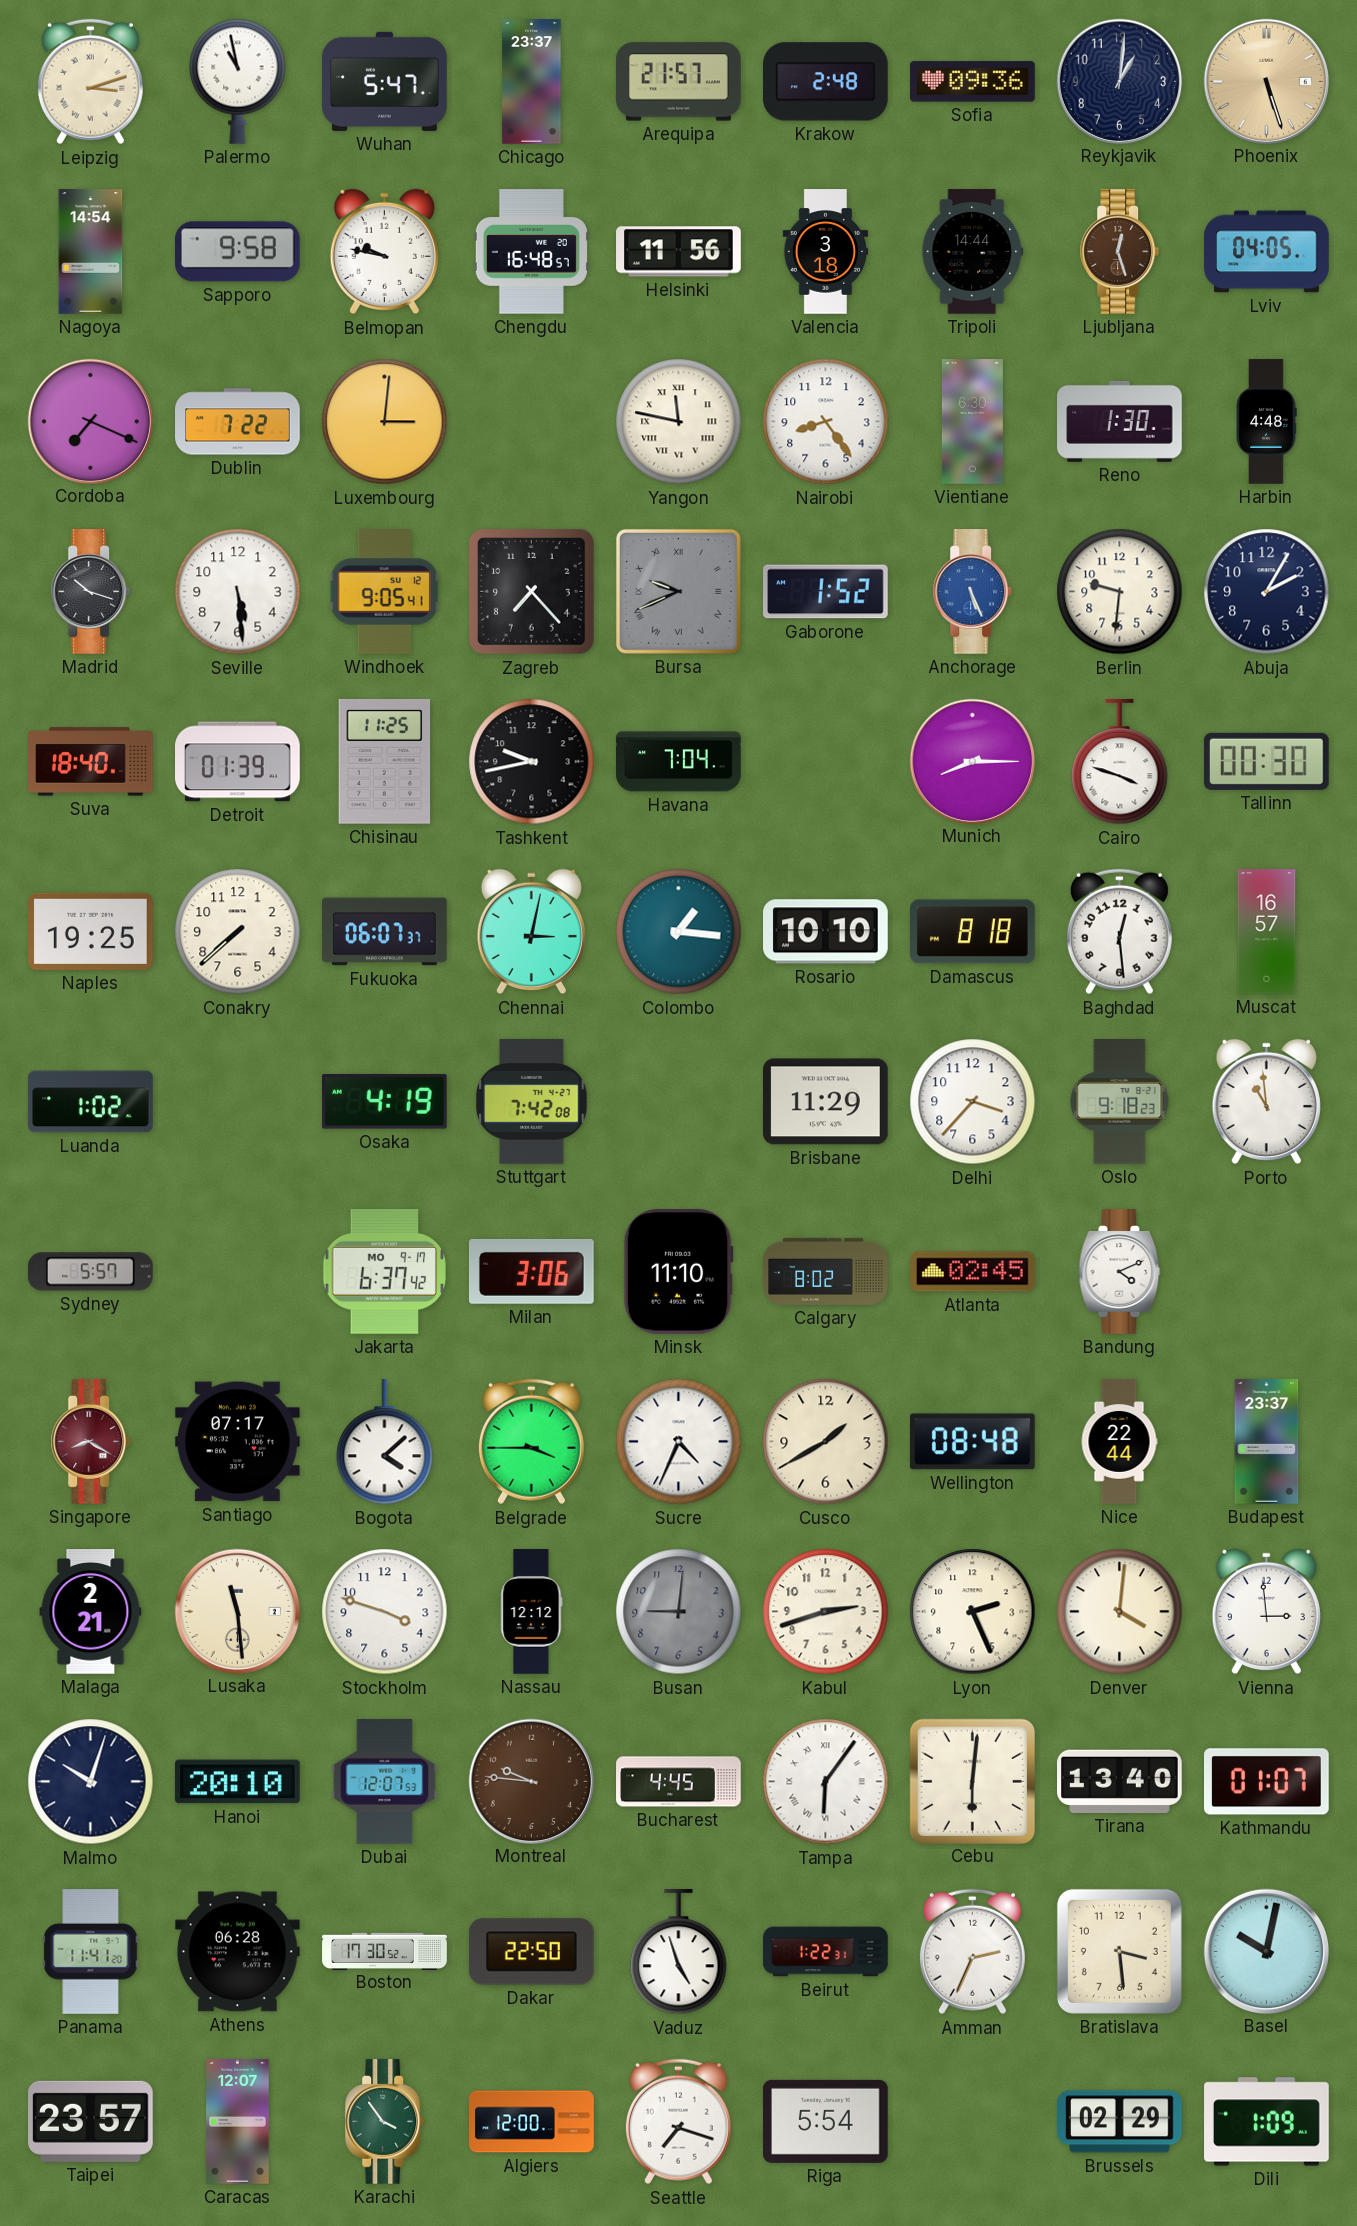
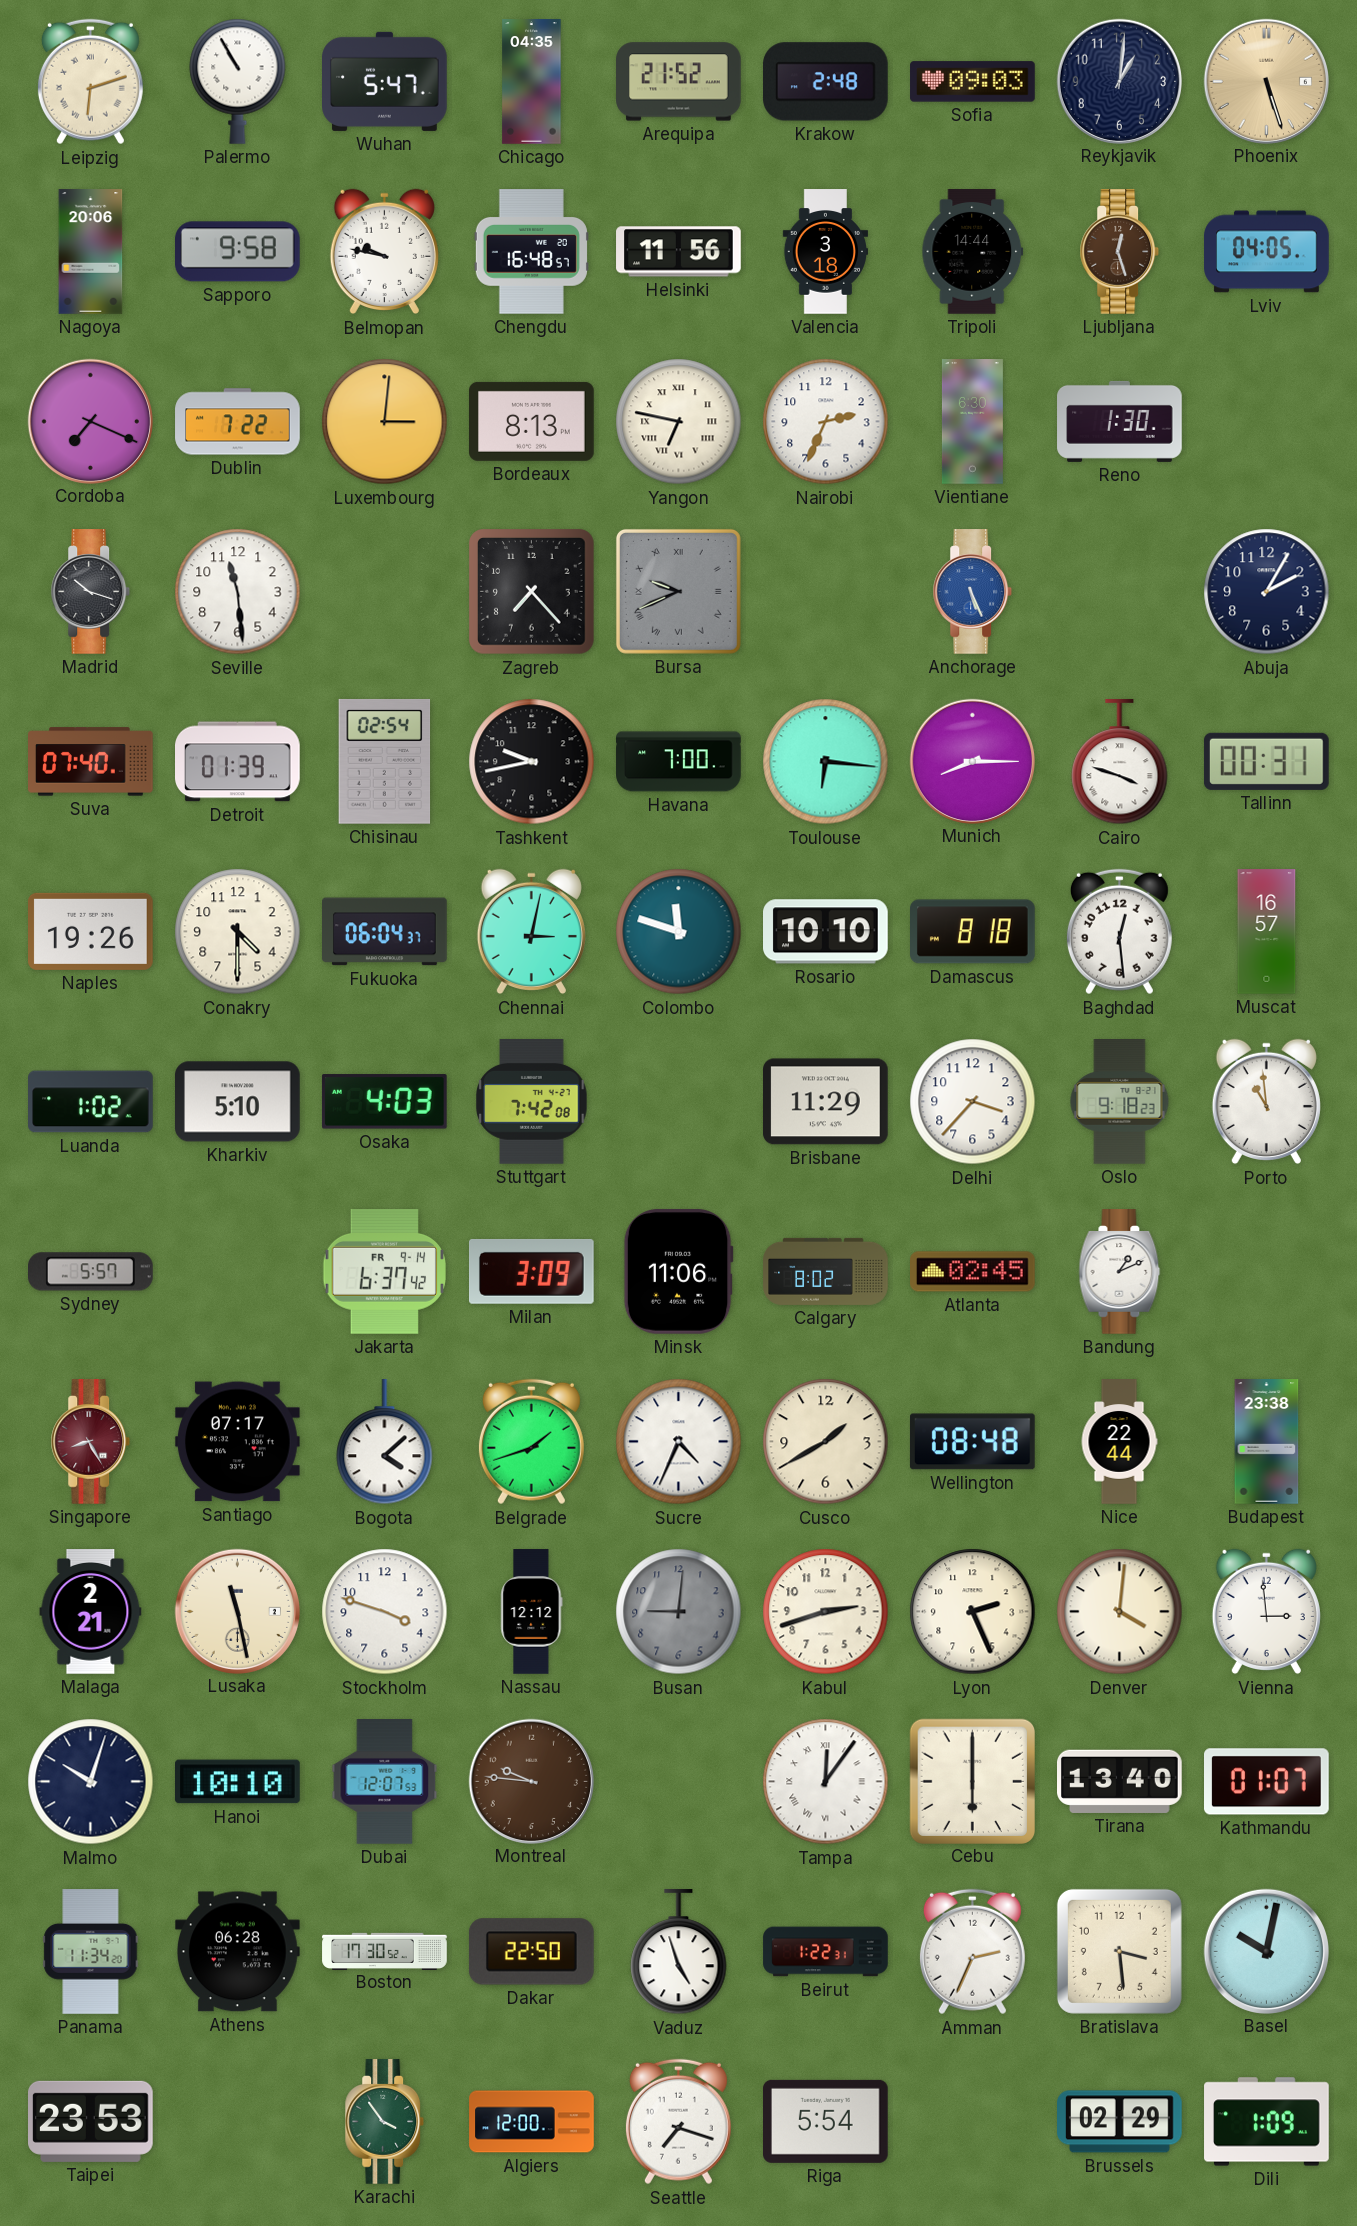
Leipzig: 3:12 -> 6:12
Palermo: 10:58 -> 10:55
Chicago: 23:37 -> 04:35
Arequipa: 21:57 -> 21:52
Sofia: 09:36 -> 09:03
Nagoya: 14:54 -> 20:06
Bordeaux: none -> 8:13
Yangon: 11:47 -> 6:47
Nairobi: 8:24 -> 2:34
Harbin: 4:48 -> none
Seville: 5:29 -> 11:29
Windhoek: 9:05 -> none
Gaborone: 1:52 -> none
Berlin: 9:31 -> none
Suva: 18:40 -> 07:40
Chisinau: 11:25 -> 02:54
Havana: 7:04 -> 7:00
Toulouse: none -> 6:16
Tallinn: 00:30 -> 00:31
Naples: 19:25 -> 19:26
Conakry: 7:38 -> 4:30
Fukuoka: 06:07 -> 06:04
Colombo: 1:16 -> 11:48
Kharkiv: none -> 5:10
Osaka: 4:19 -> 4:03
Jakarta date: MO 9-17 -> FR 9-14
Milan: 3:06 -> 3:09
Minsk: 11:10 -> 11:06
Bandung: 4:11 -> 1:11
Singapore: 8:20 -> 8:25
Belgrade: 3:45 -> 1:42
Budapest: 23:37 -> 23:38
Lusaka: 11:29 -> 11:28
Hanoi: 20:10 -> 10:10
Bucharest: 4:45 -> none
Tampa: 6:06 -> 12:06
Cebu: 6:01 -> 6:00
Panama: 11:41 -> 11:34
Taipei: 23:57 -> 23:53
Caracas: 12:07 -> none
